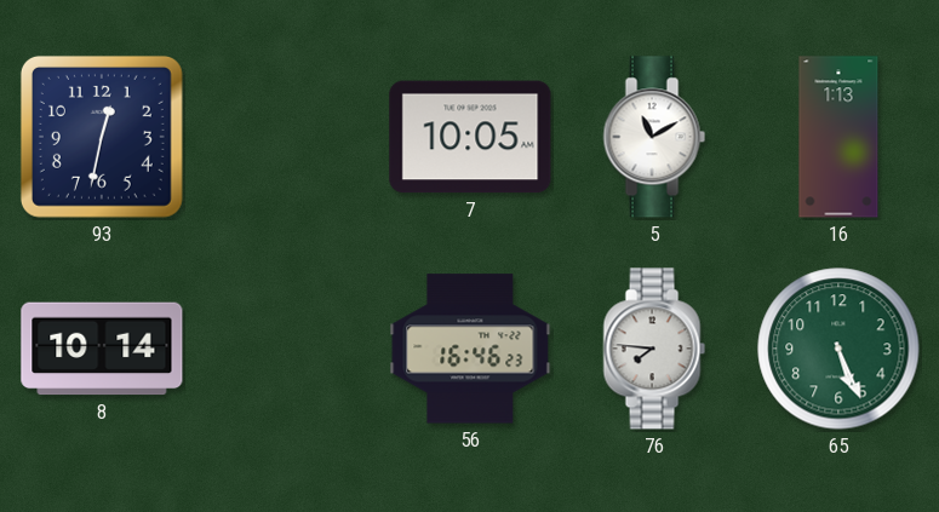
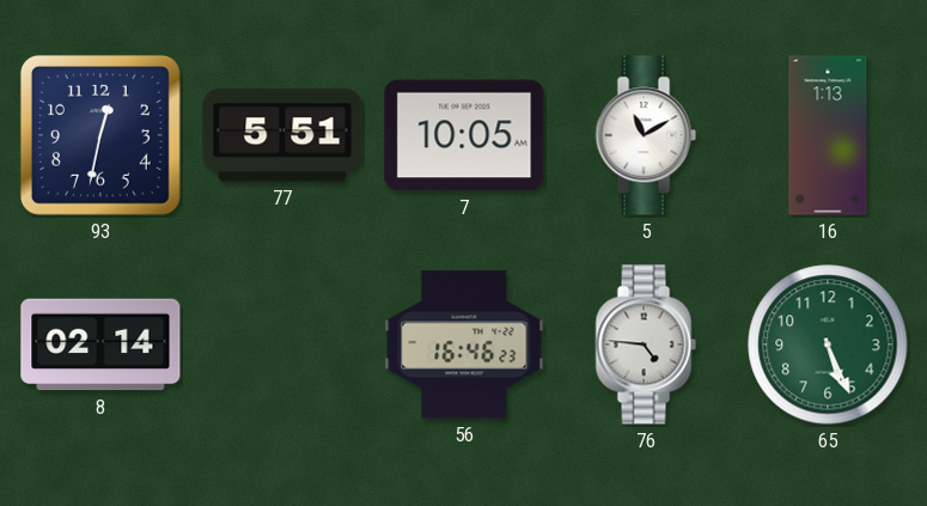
77: none -> 5:51
8: 10:14 -> 02:14
76: 7:46 -> 4:46
